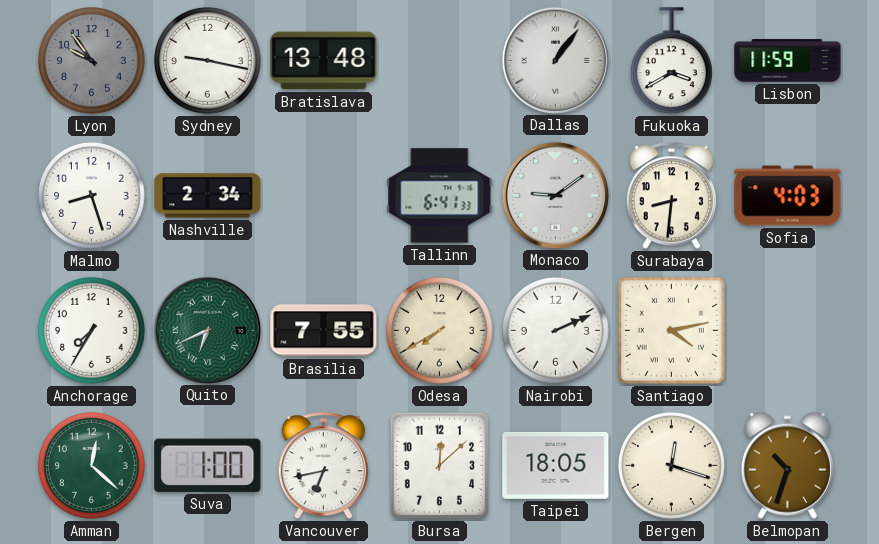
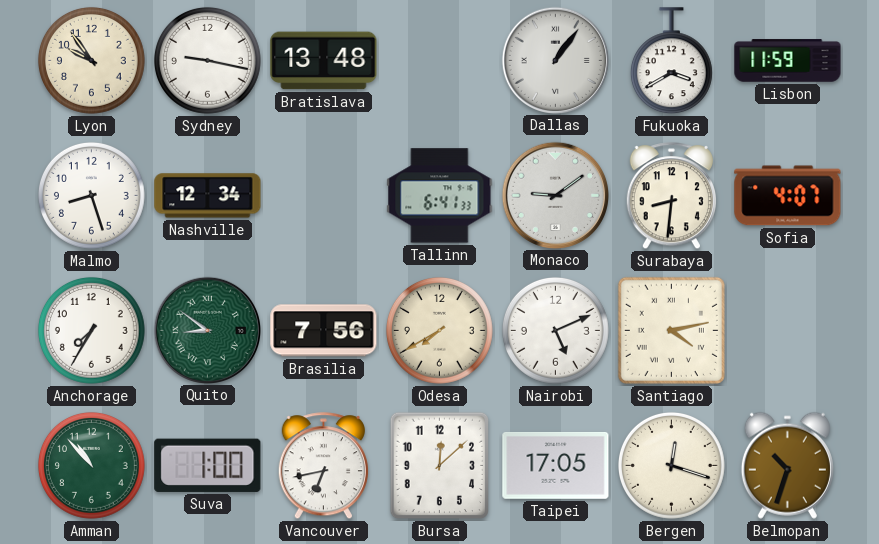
Lyon dial: grey -> cream
Nashville: 2:34 -> 12:34
Sofia: 4:03 -> 4:07
Quito: 6:41 -> 8:51
Brasilia: 7:55 -> 7:56
Nairobi: 2:11 -> 5:11
Amman: 12:22 -> 10:53
Taipei: 18:05 -> 17:05
